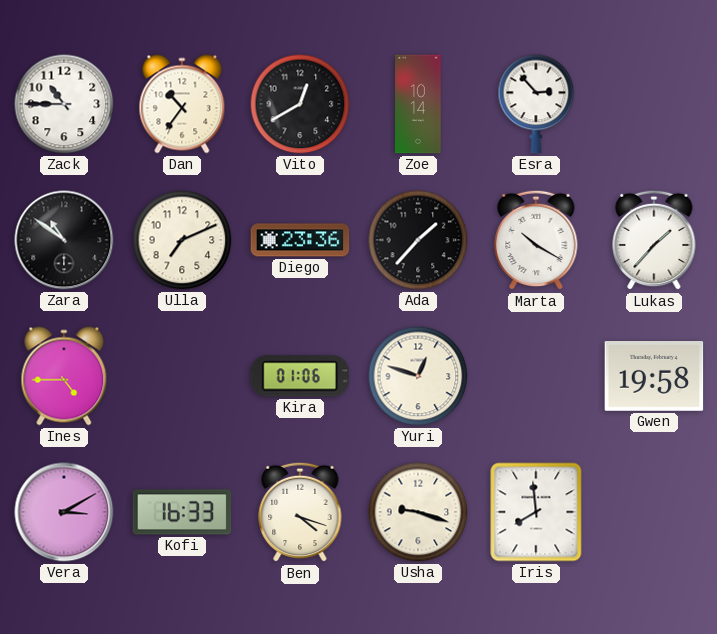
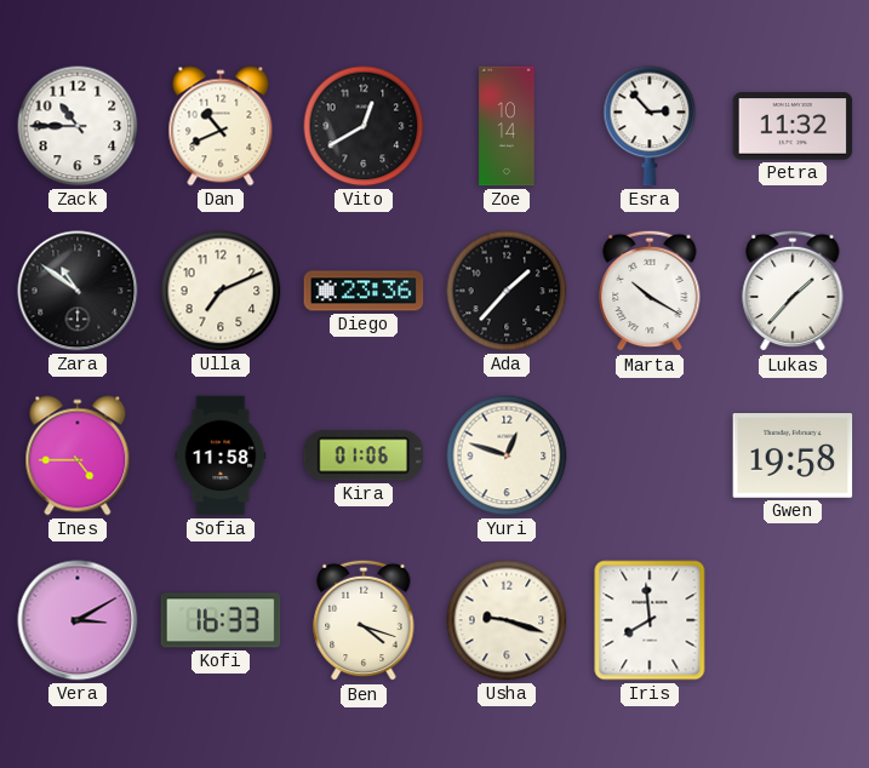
Dan: 10:36 -> 10:41
Petra: none -> 11:32
Sofia: none -> 11:58
